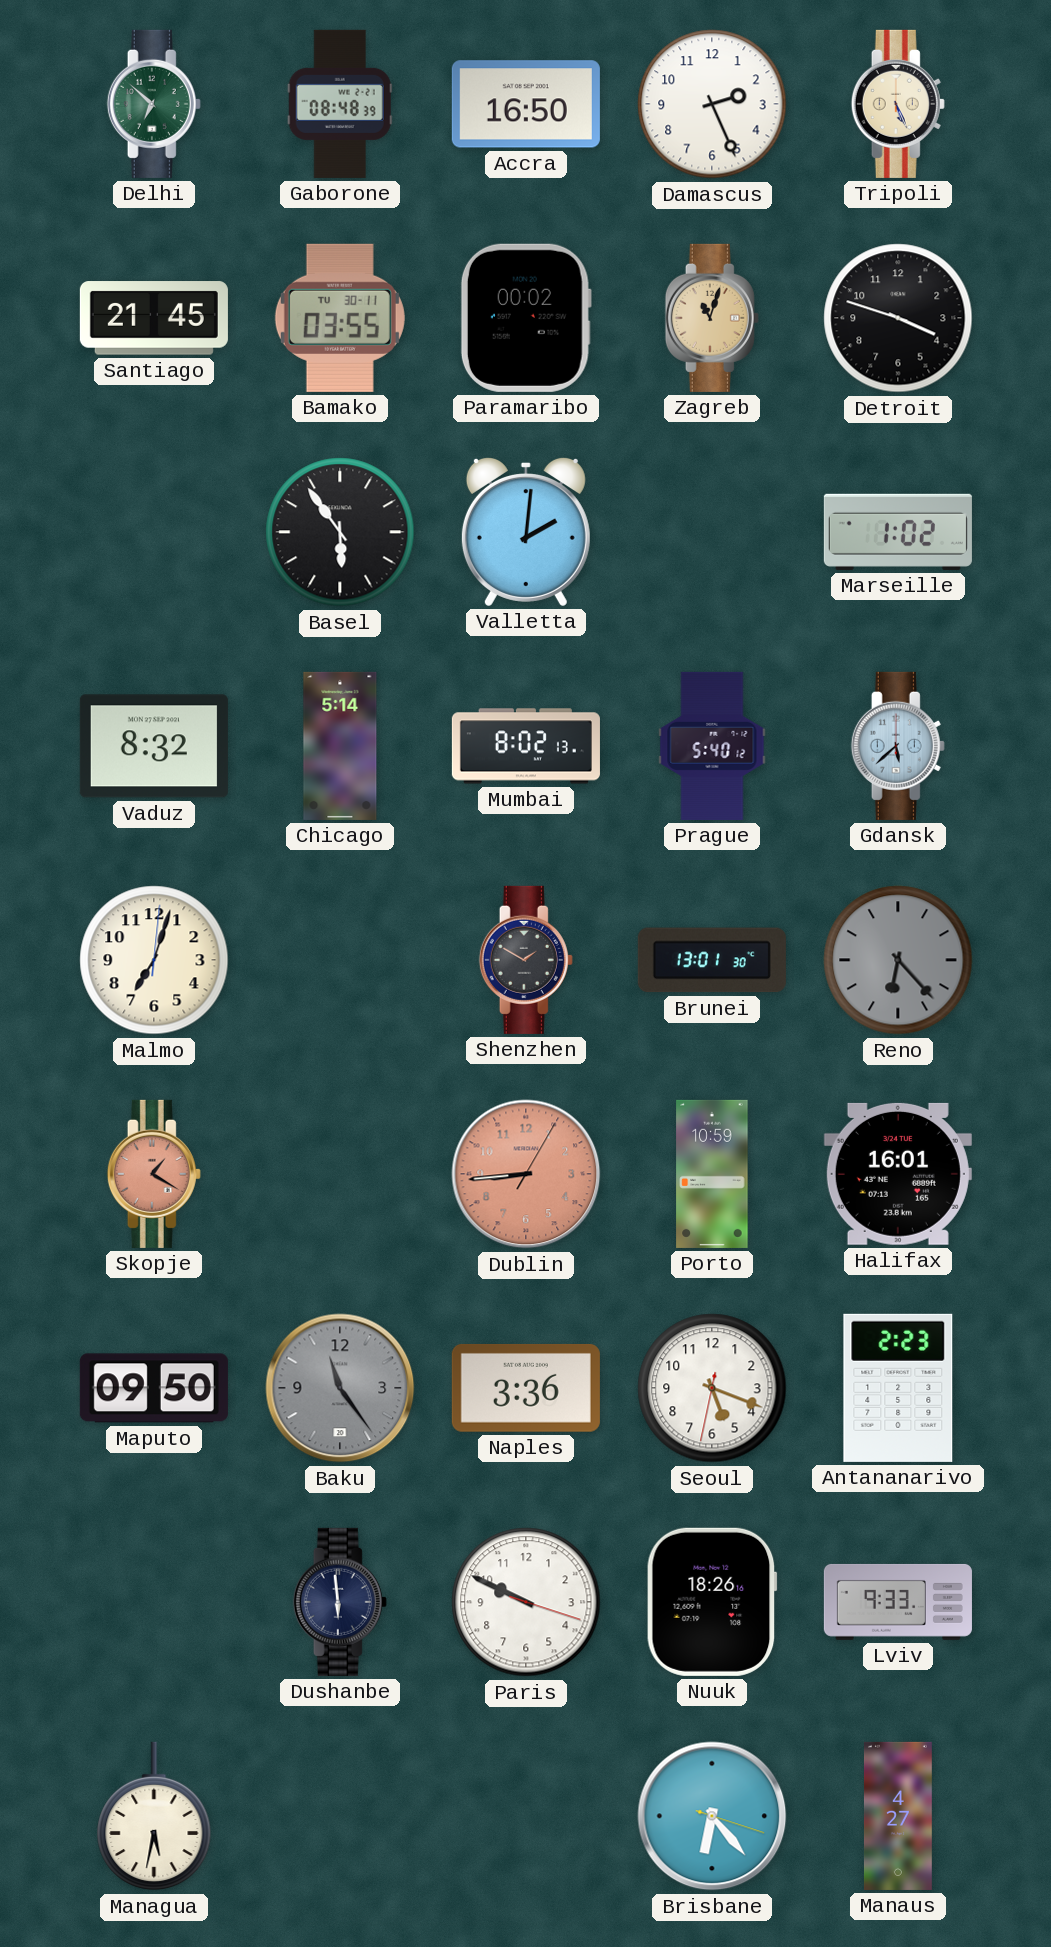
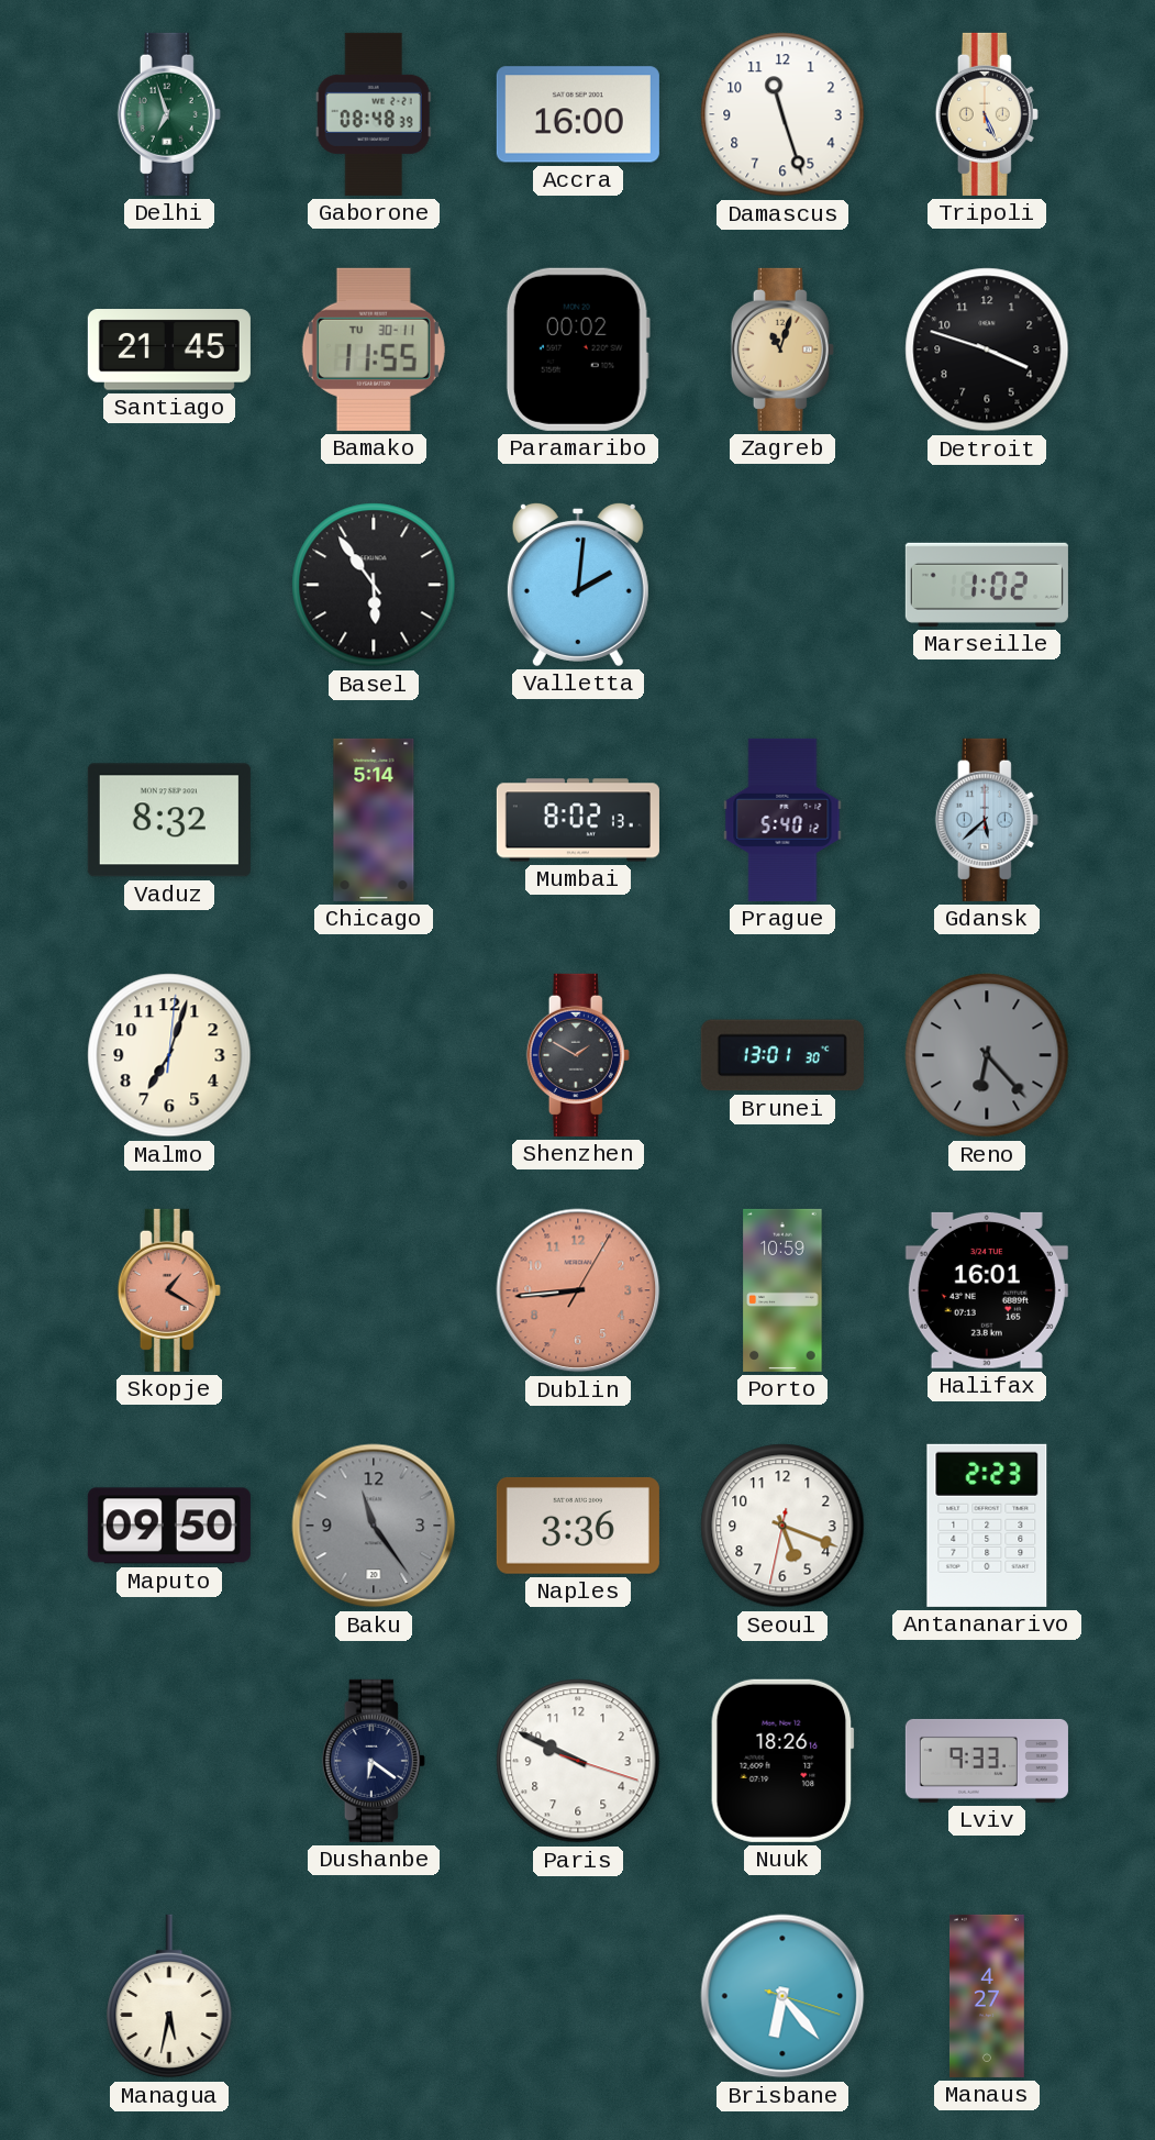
Delhi: 6:52 -> 6:57
Accra: 16:50 -> 16:00
Damascus: 2:26 -> 11:27
Bamako: 03:55 -> 11:55
Dushanbe: 5:59 -> 6:21
